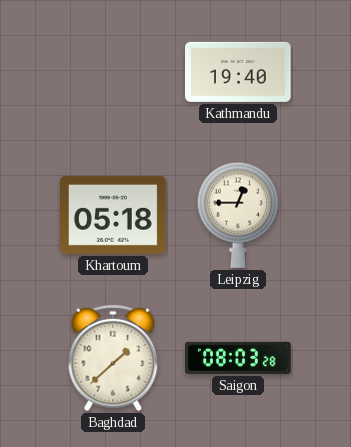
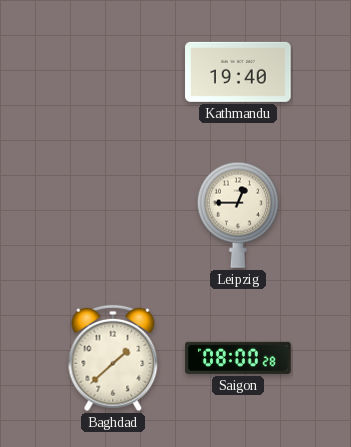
Khartoum: 05:18 -> none
Saigon: 08:03 -> 08:00
